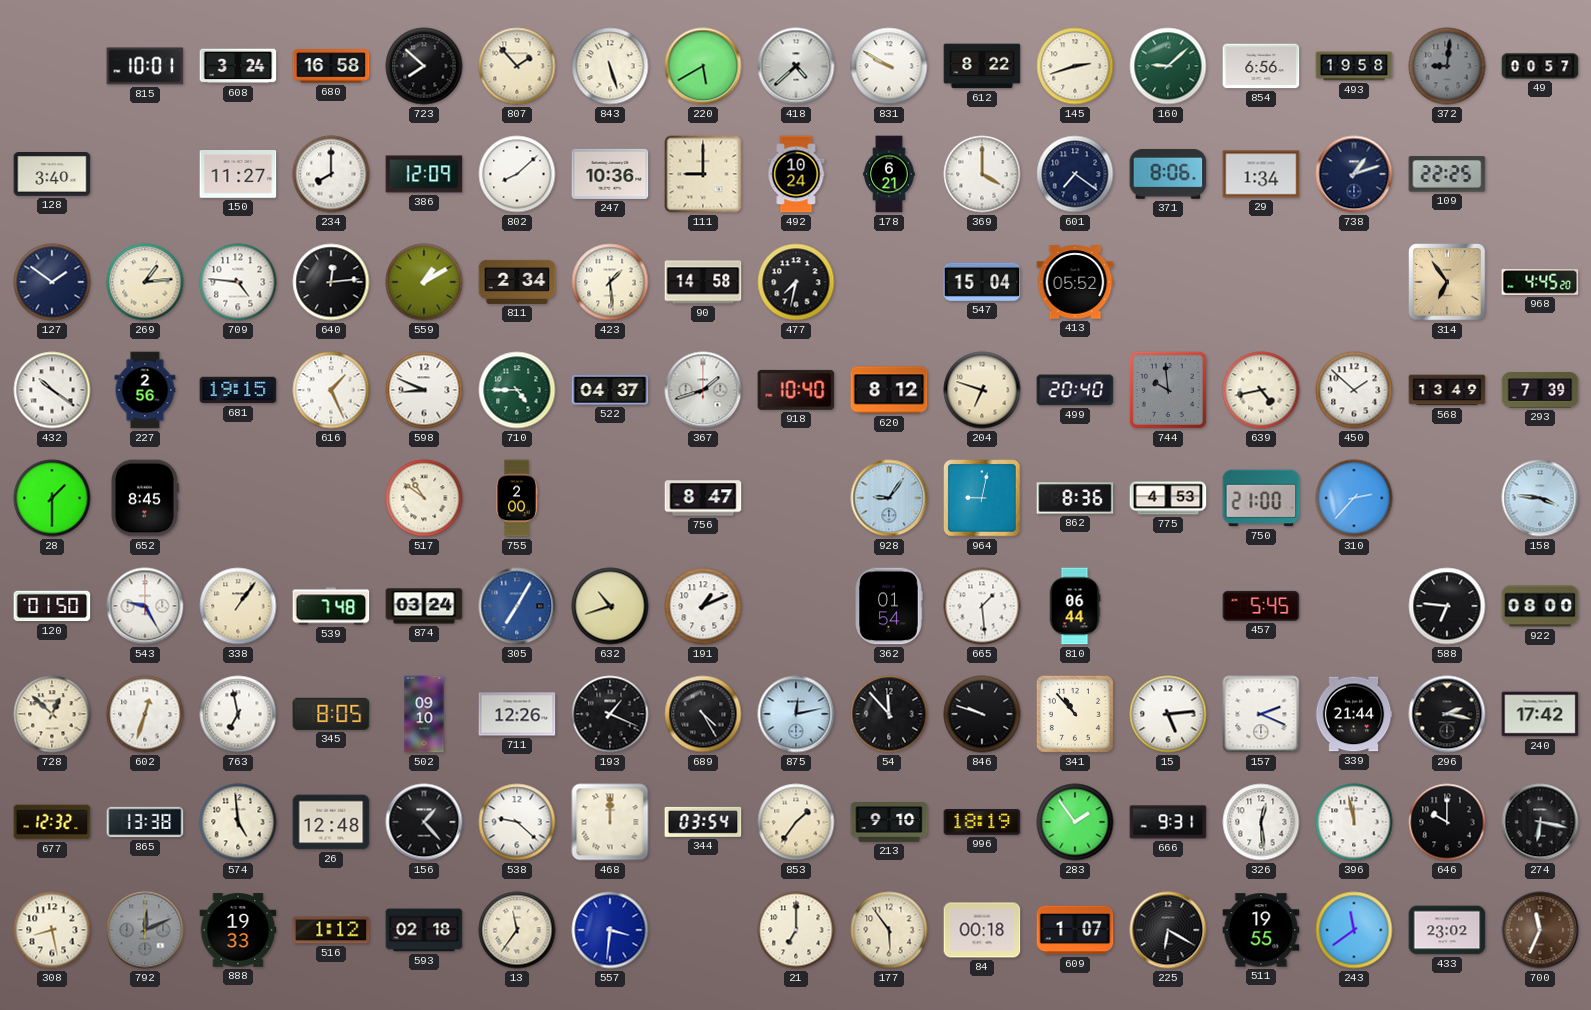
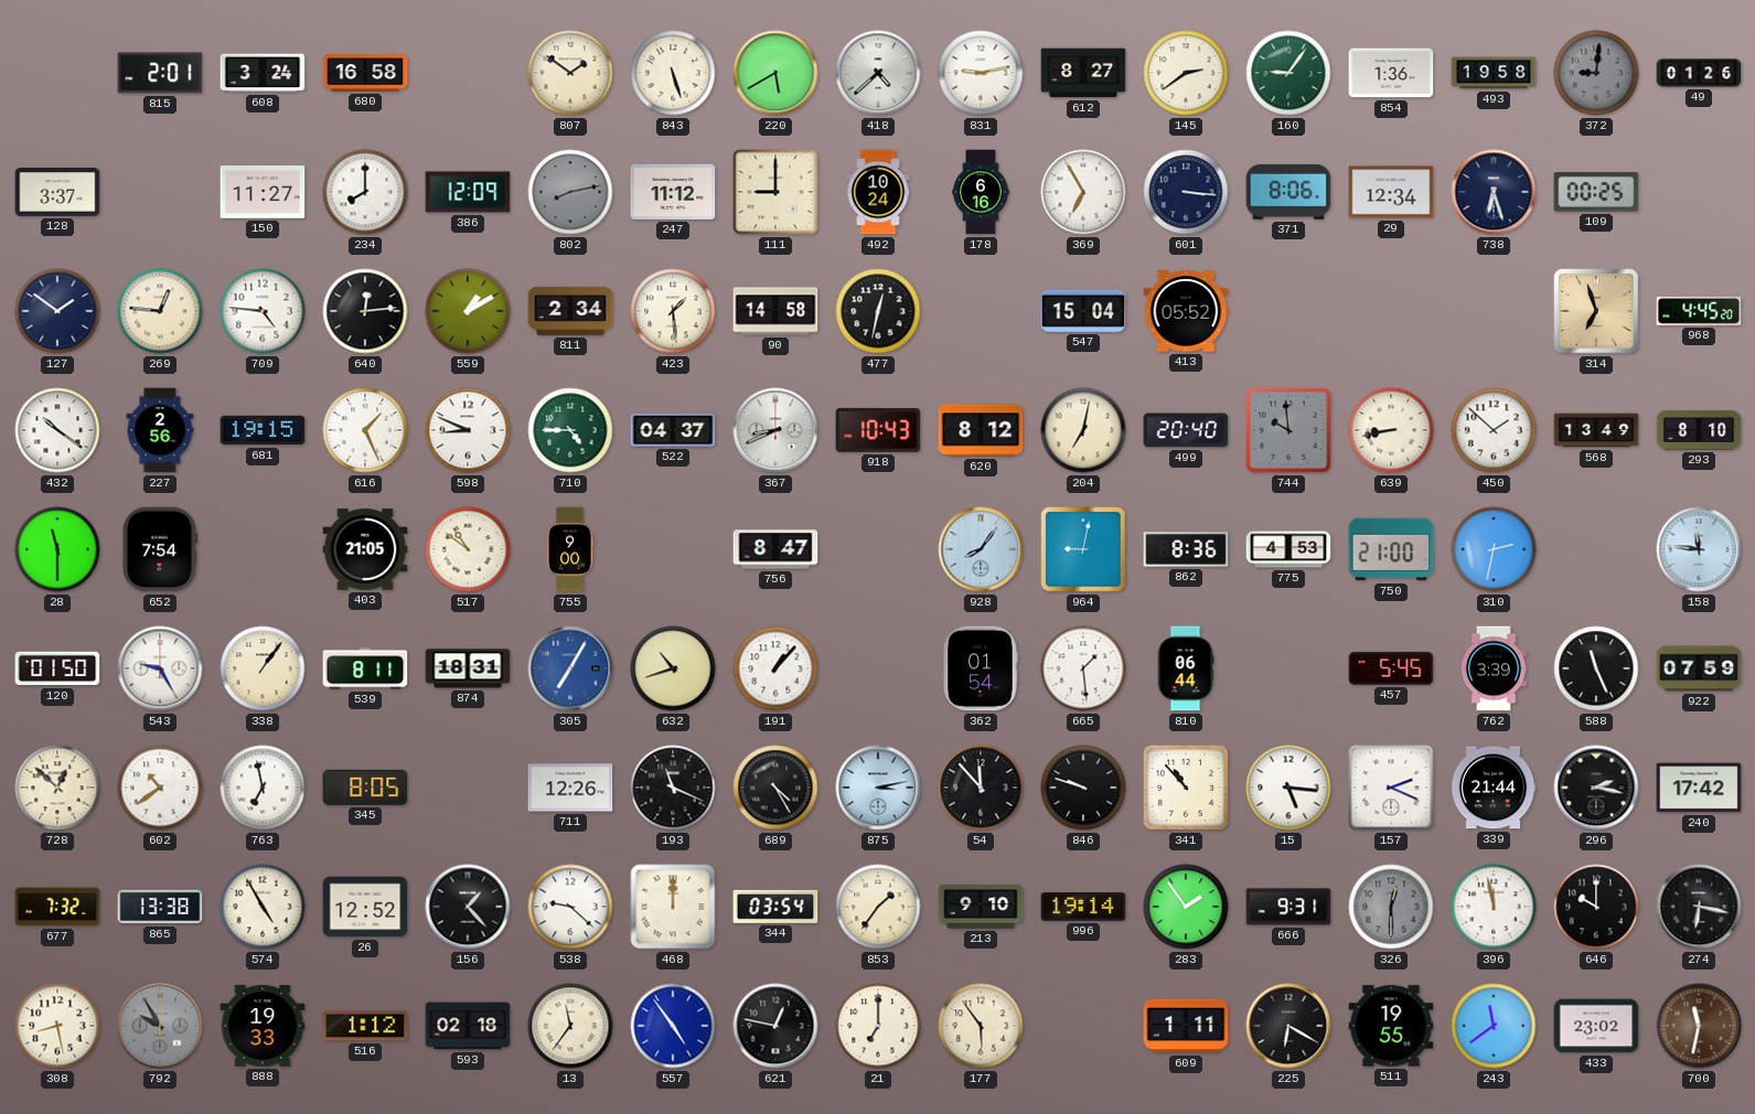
815: 10:01 -> 2:01
723: 7:52 -> none
807: 1:53 -> 1:51
831: 9:50 -> 9:13
612: 8:22 -> 8:27
145: 2:42 -> 2:39
160: 9:08 -> 9:06
854: 6:56 -> 1:36
49: 00:57 -> 01:26
128: 3:40 -> 3:37
802: 8:08 -> 8:13
802 dial: white -> grey
247: 10:36 -> 11:12
178: 6:21 -> 6:16
369: 4:00 -> 6:55
601: 7:21 -> 3:16
29: 1:34 -> 12:34
738: 1:12 -> 6:27
109: 22:25 -> 00:25
269: 1:14 -> 12:46
477: 7:32 -> 12:32
314: 6:54 -> 6:57
367: 1:42 -> 8:41
918: 10:40 -> 10:43
204: 6:48 -> 7:02
639: 4:43 -> 8:43
293: 7:39 -> 8:10
28: 1:30 -> 11:30
652: 8:45 -> 7:54
403: none -> 21:05
755: 2:00 -> 9:00
928: 9:06 -> 8:06
310: 2:37 -> 2:32
158: 3:46 -> 11:46
539: 7:48 -> 8:11
874: 03:24 -> 18:31
191: 1:11 -> 1:07
762: none -> 3:39
588: 6:46 -> 11:26
922: 08:00 -> 07:59
602: 12:33 -> 10:39
502: 09:10 -> none
193: 1:19 -> 11:19
875: 12:13 -> 3:13
15: 5:14 -> 5:16
677: 12:32 -> 7:32
574: 4:59 -> 4:55
26: 12:48 -> 12:52
996: 18:19 -> 19:14
326: 12:29 -> 12:30
326 dial: white -> grey
792: 12:11 -> 9:55
557: 3:31 -> 4:54
621: none -> 12:47
84: 00:18 -> none
609: 1:07 -> 1:11
700: 11:34 -> 11:32
